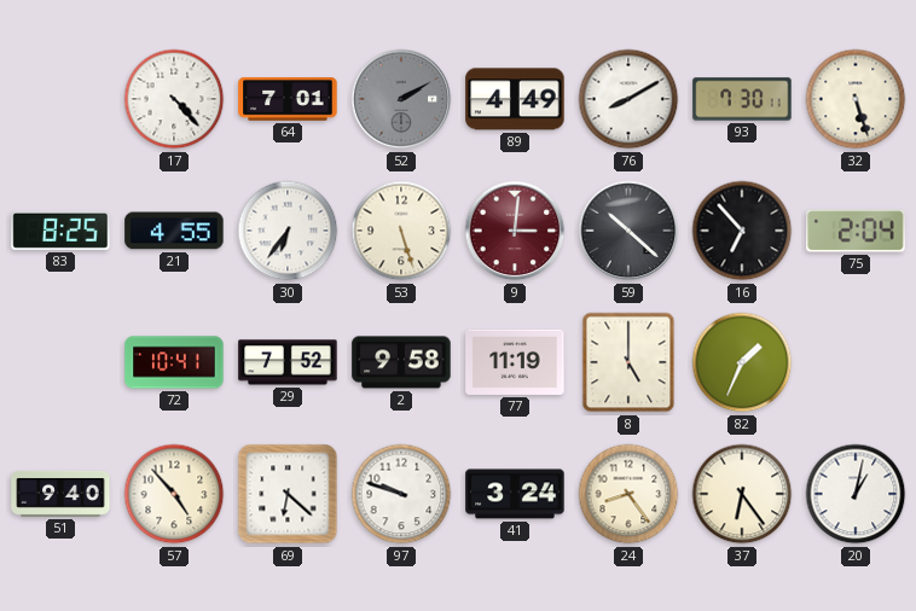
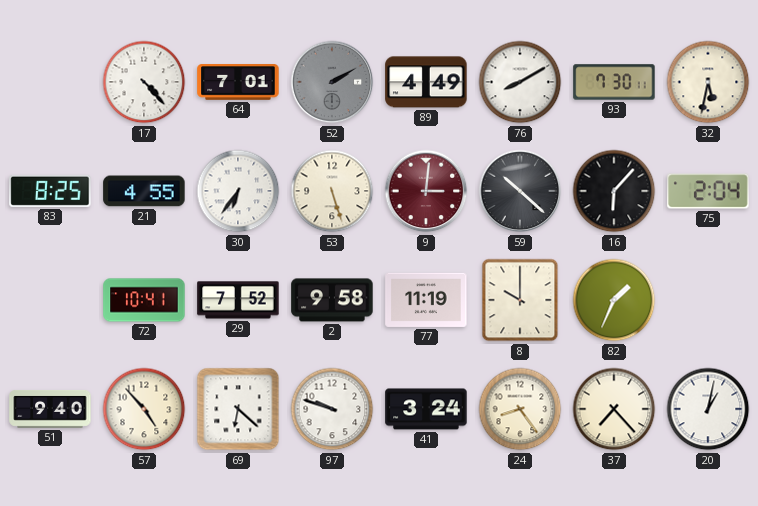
32: 5:27 -> 5:32
16: 6:53 -> 6:07
8: 5:00 -> 10:00
37: 6:24 -> 7:23
